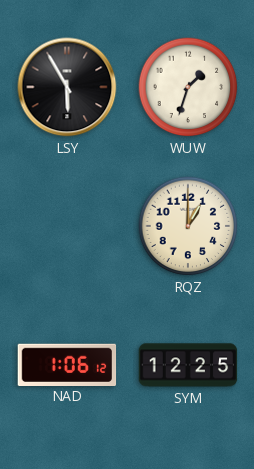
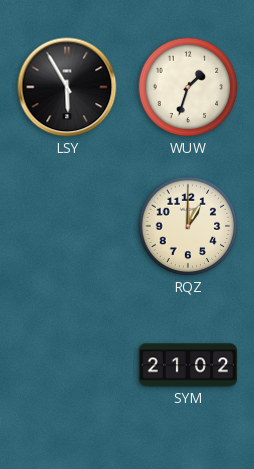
NAD: 1:06 -> none
SYM: 12:25 -> 21:02
